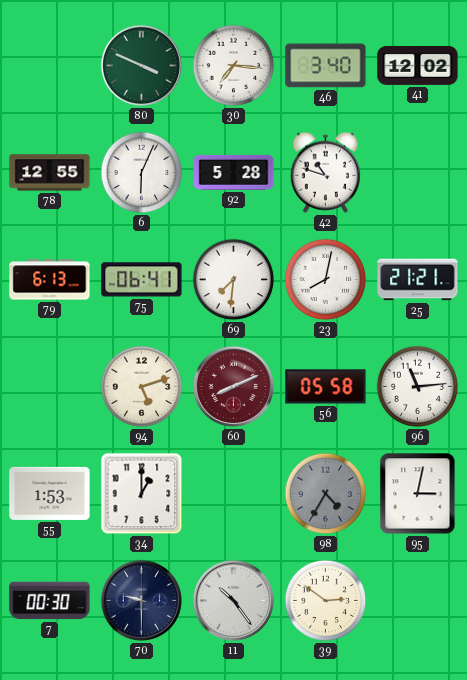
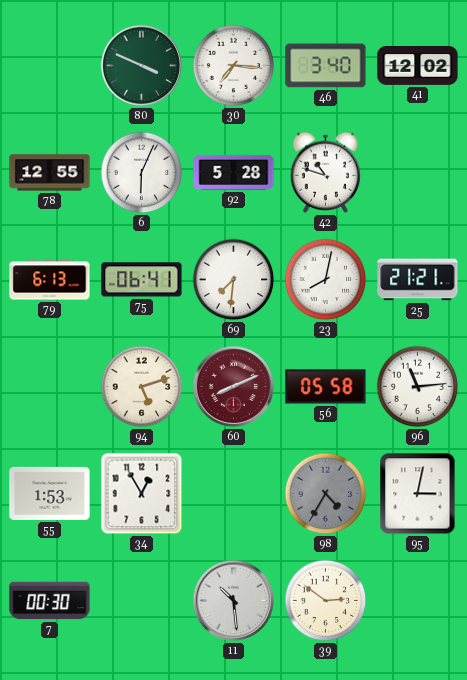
34: 1:00 -> 12:55
70: 9:30 -> none
11: 10:24 -> 10:29
